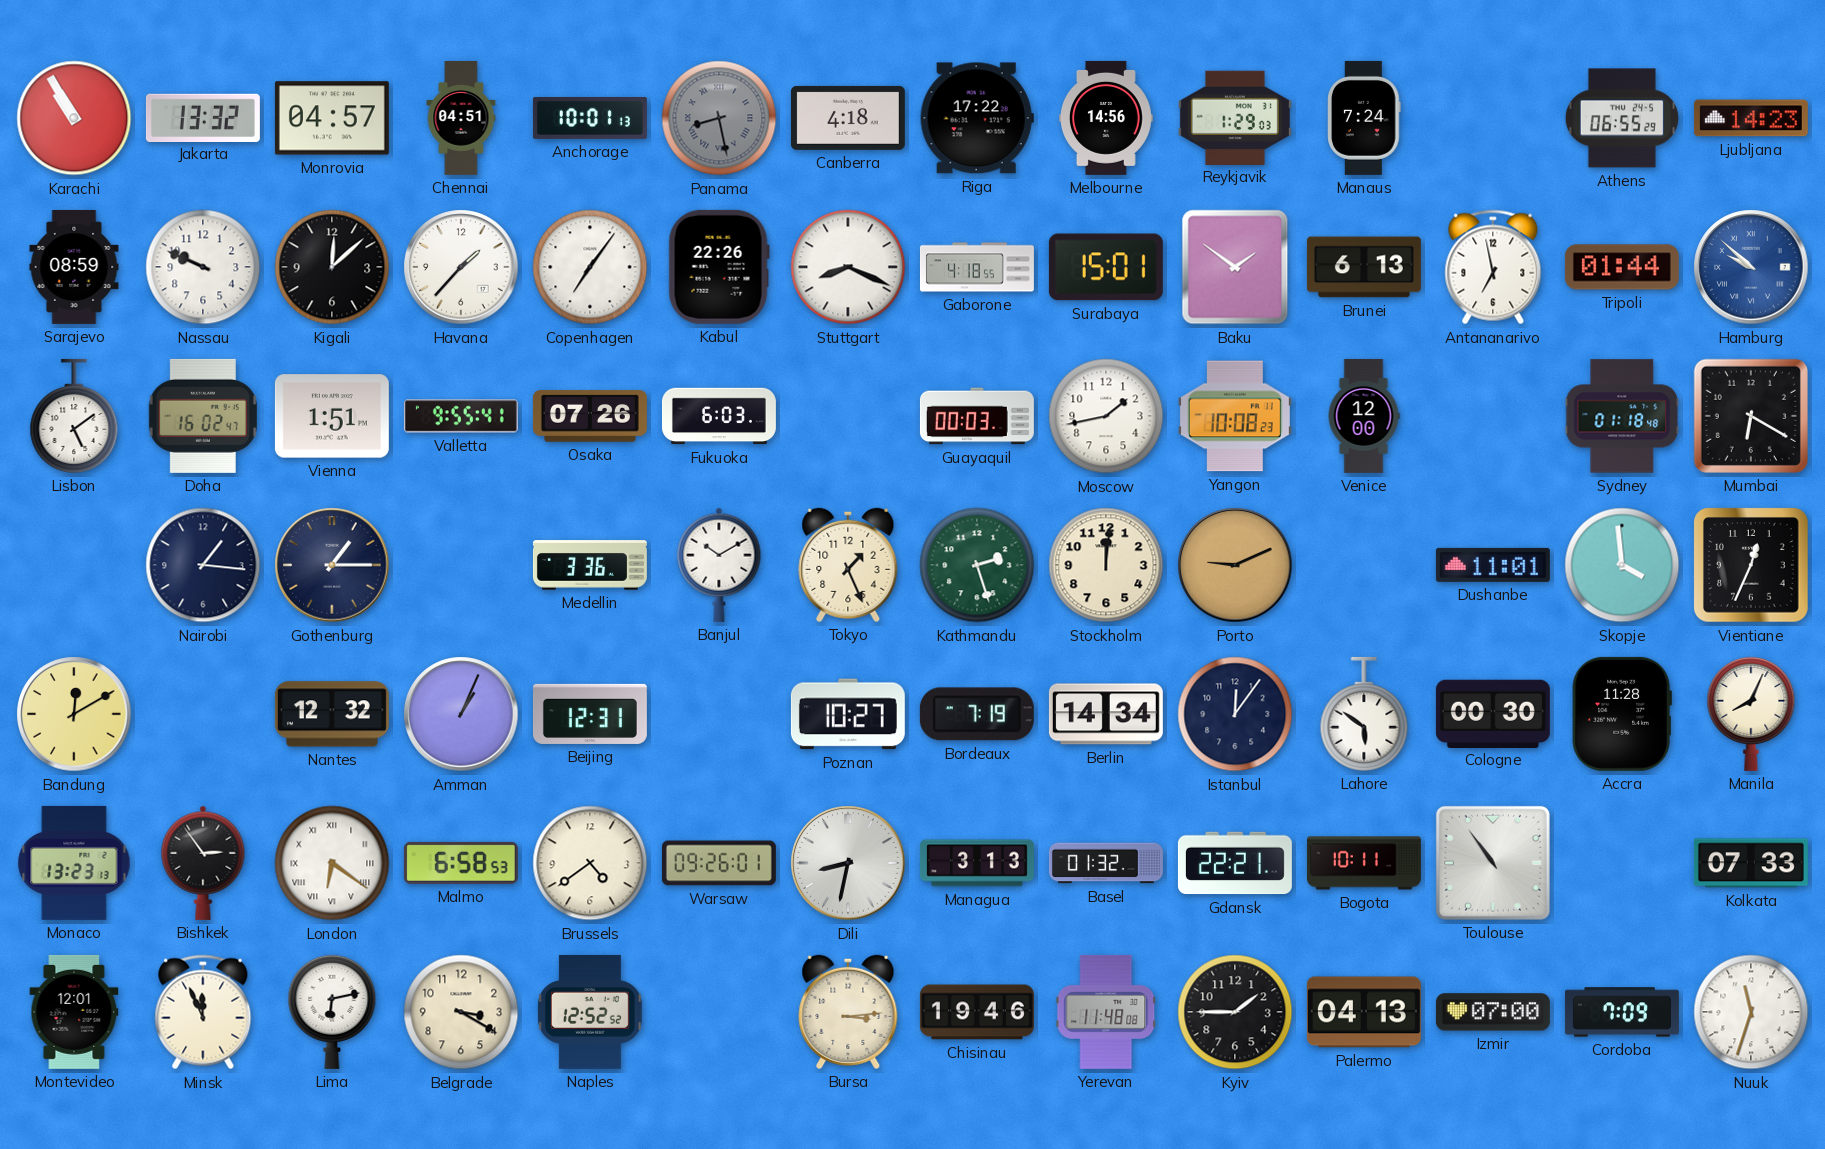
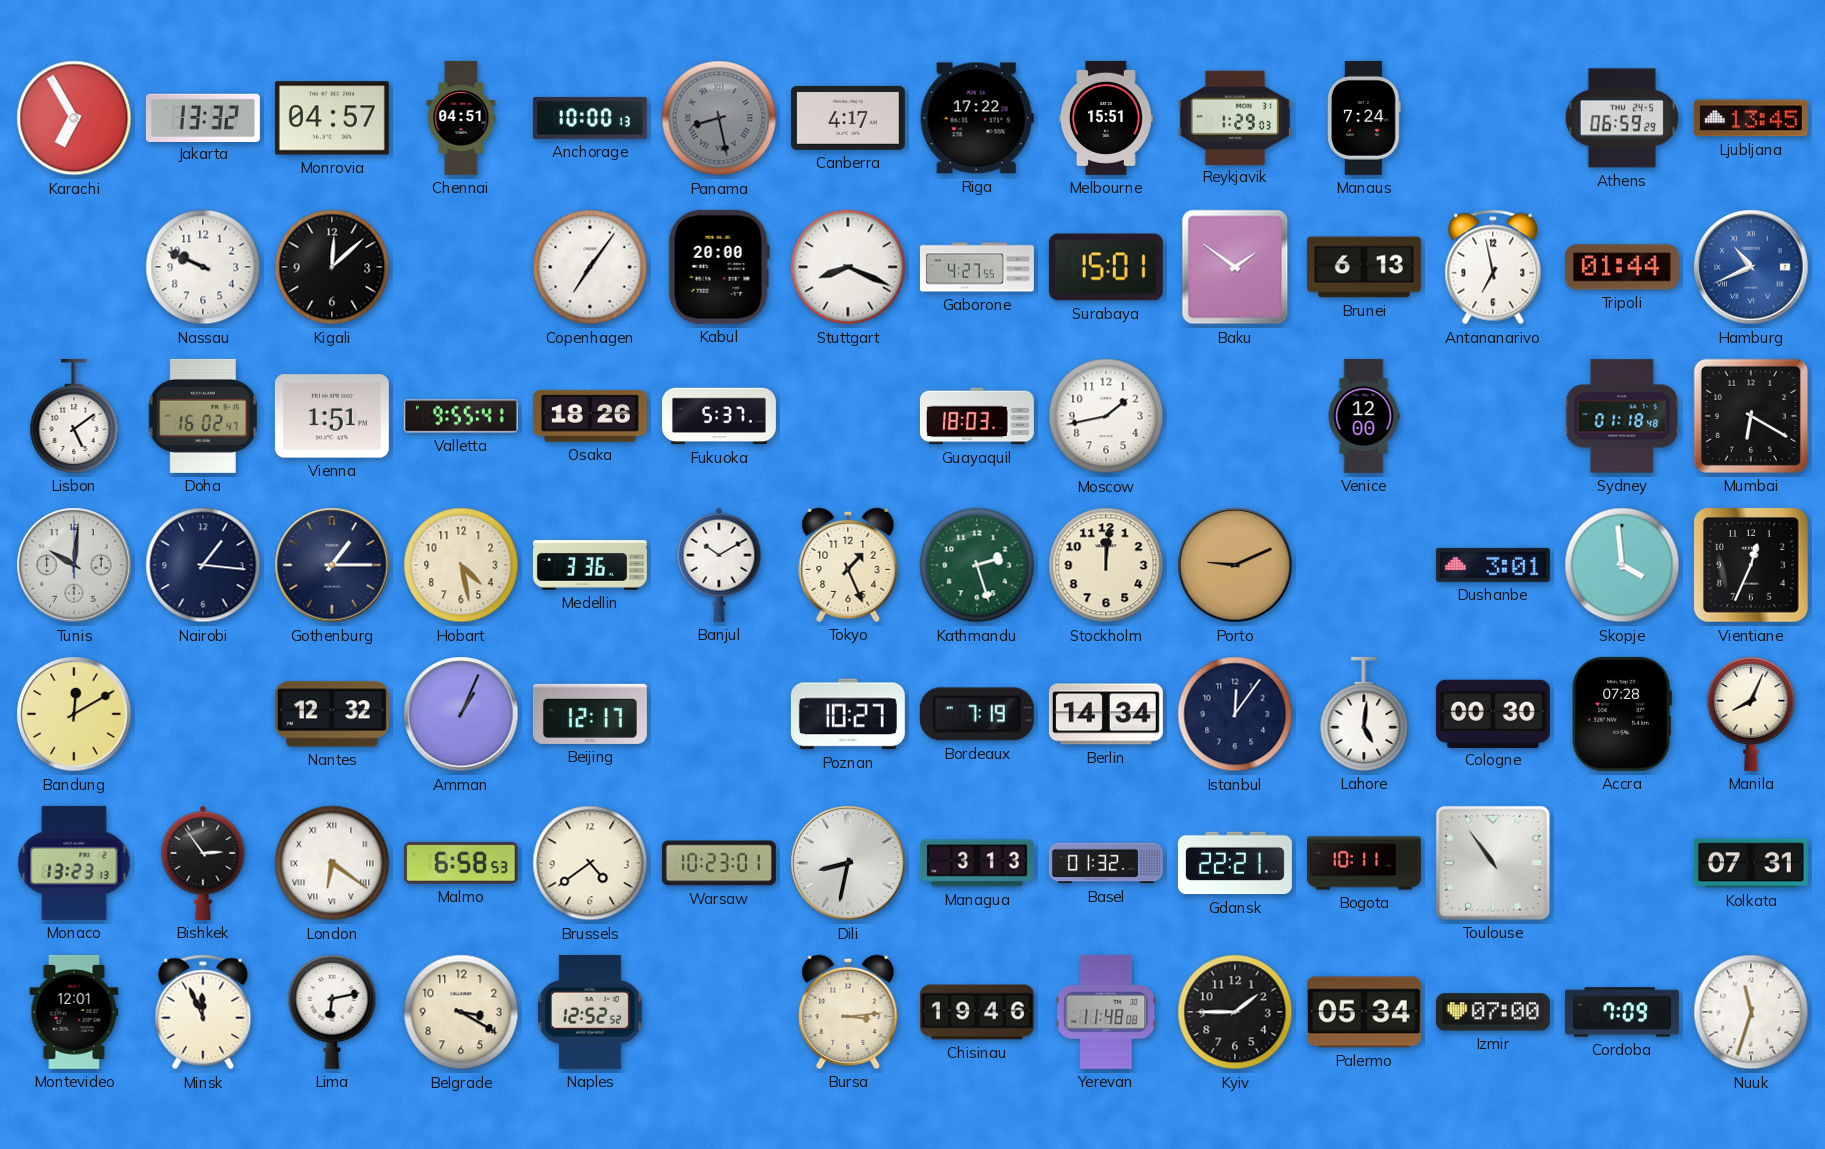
Karachi: 10:55 -> 6:55
Anchorage: 10:01 -> 10:00
Canberra: 4:18 -> 4:17
Melbourne: 14:56 -> 15:51
Athens: 06:55 -> 06:59
Ljubljana: 14:23 -> 13:45
Sarajevo: 08:59 -> none
Havana: 1:37 -> none
Kabul: 22:26 -> 20:00
Gaborone: 4:18 -> 4:27
Hamburg: 9:52 -> 10:41
Osaka: 07:26 -> 18:26
Fukuoka: 6:03 -> 5:37
Guayaquil: 00:03 -> 18:03
Yangon: 10:08 -> none
Tunis: none -> 10:01
Hobart: none -> 4:28
Dushanbe: 11:01 -> 3:01
Beijing: 12:31 -> 12:17
Lahore: 5:51 -> 5:01
Accra: 11:28 -> 07:28
Warsaw: 09:26 -> 10:23
Kolkata: 07:33 -> 07:31
Palermo: 04:13 -> 05:34
